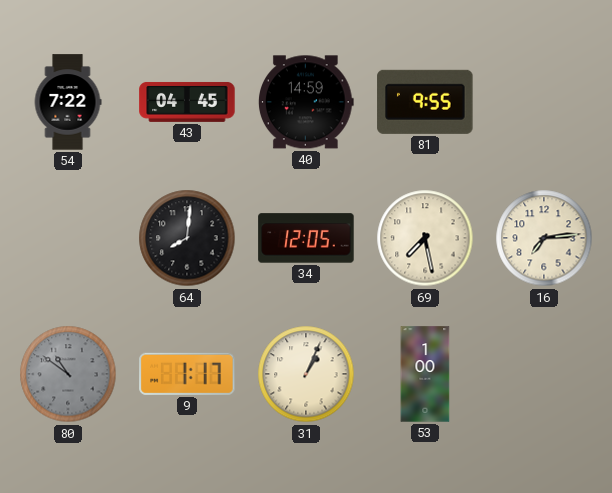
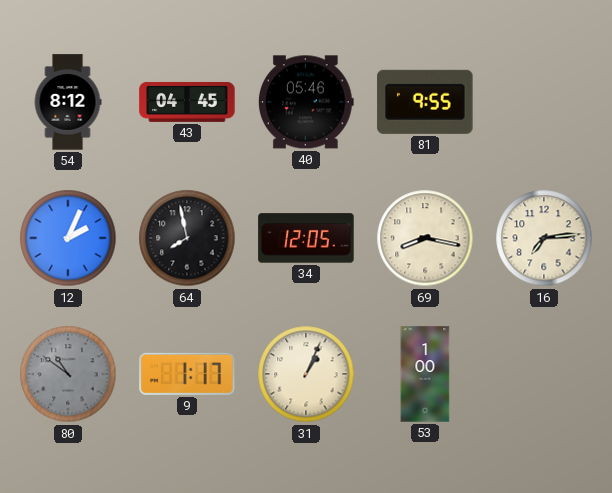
54: 7:22 -> 8:12
40: 14:59 -> 05:46
12: none -> 2:04
64: 8:01 -> 7:58
69: 7:28 -> 8:17
